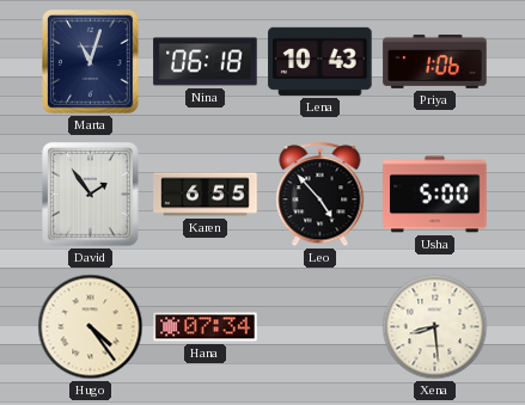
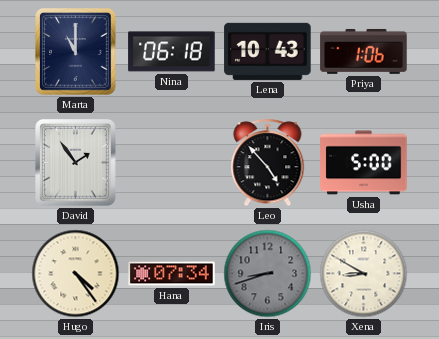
Marta: 11:03 -> 11:00
Karen: 6:55 -> none
Iris: none -> 8:42
Xena: 8:29 -> 8:50
